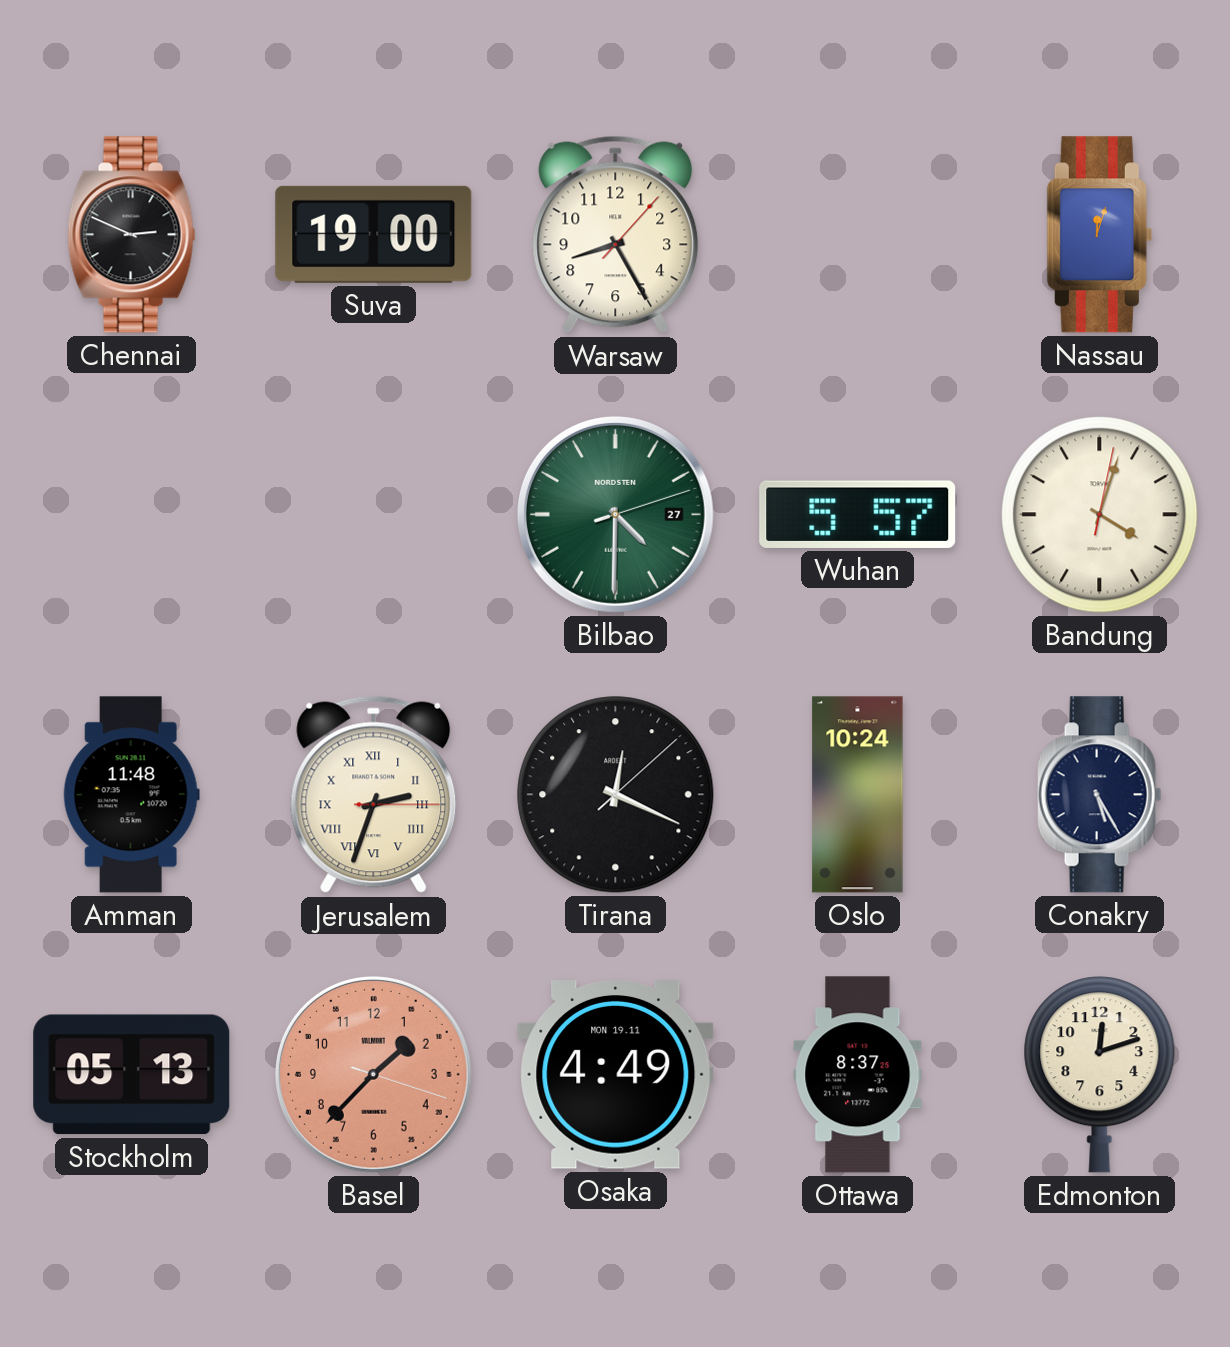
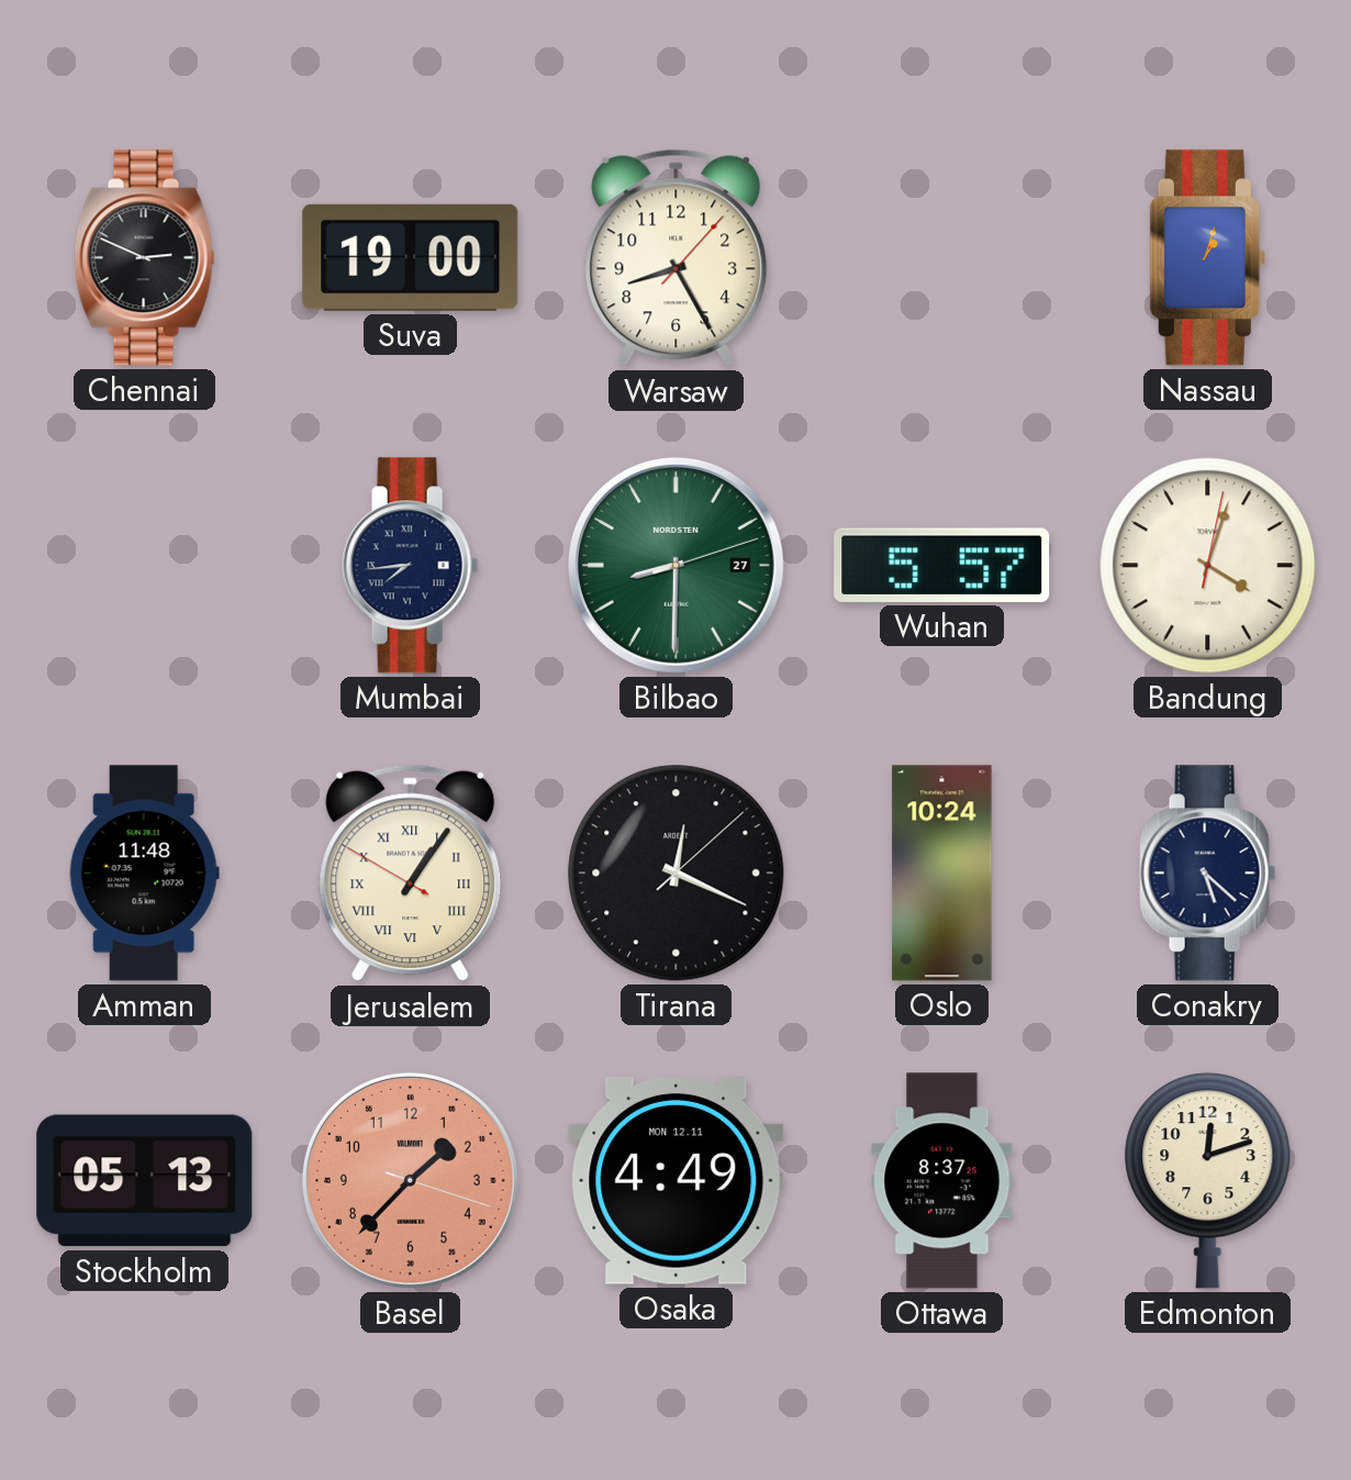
Nassau: 12:03 -> 1:03
Mumbai: none -> 7:44
Bilbao: 4:30 -> 8:30
Jerusalem: 2:33 -> 1:05
Conakry: 5:25 -> 5:22
Osaka date: MON 19.11 -> MON 12.11
